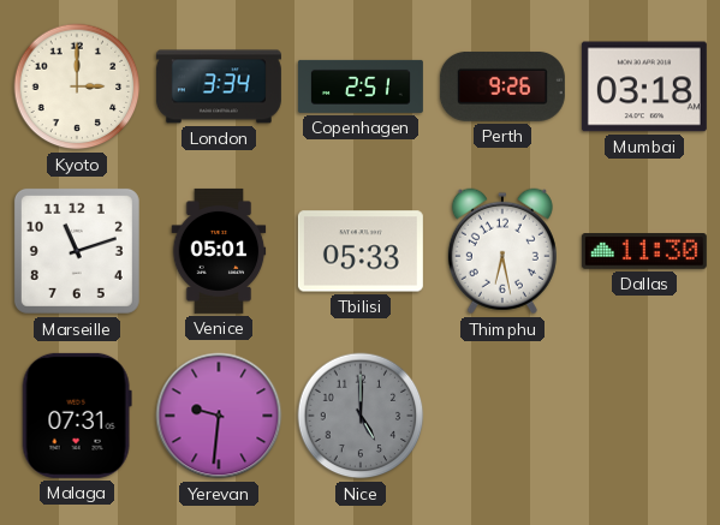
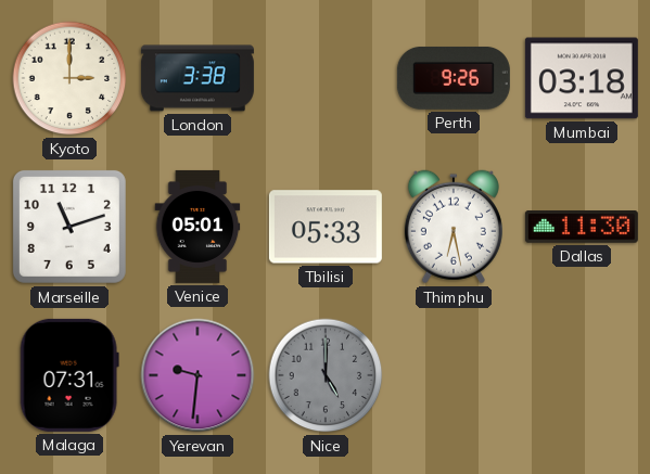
London: 3:34 -> 3:38
Copenhagen: 2:51 -> none
